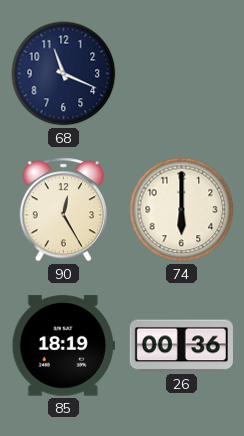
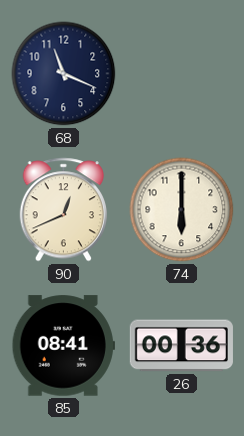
90: 12:25 -> 12:41
85: 18:19 -> 08:41
